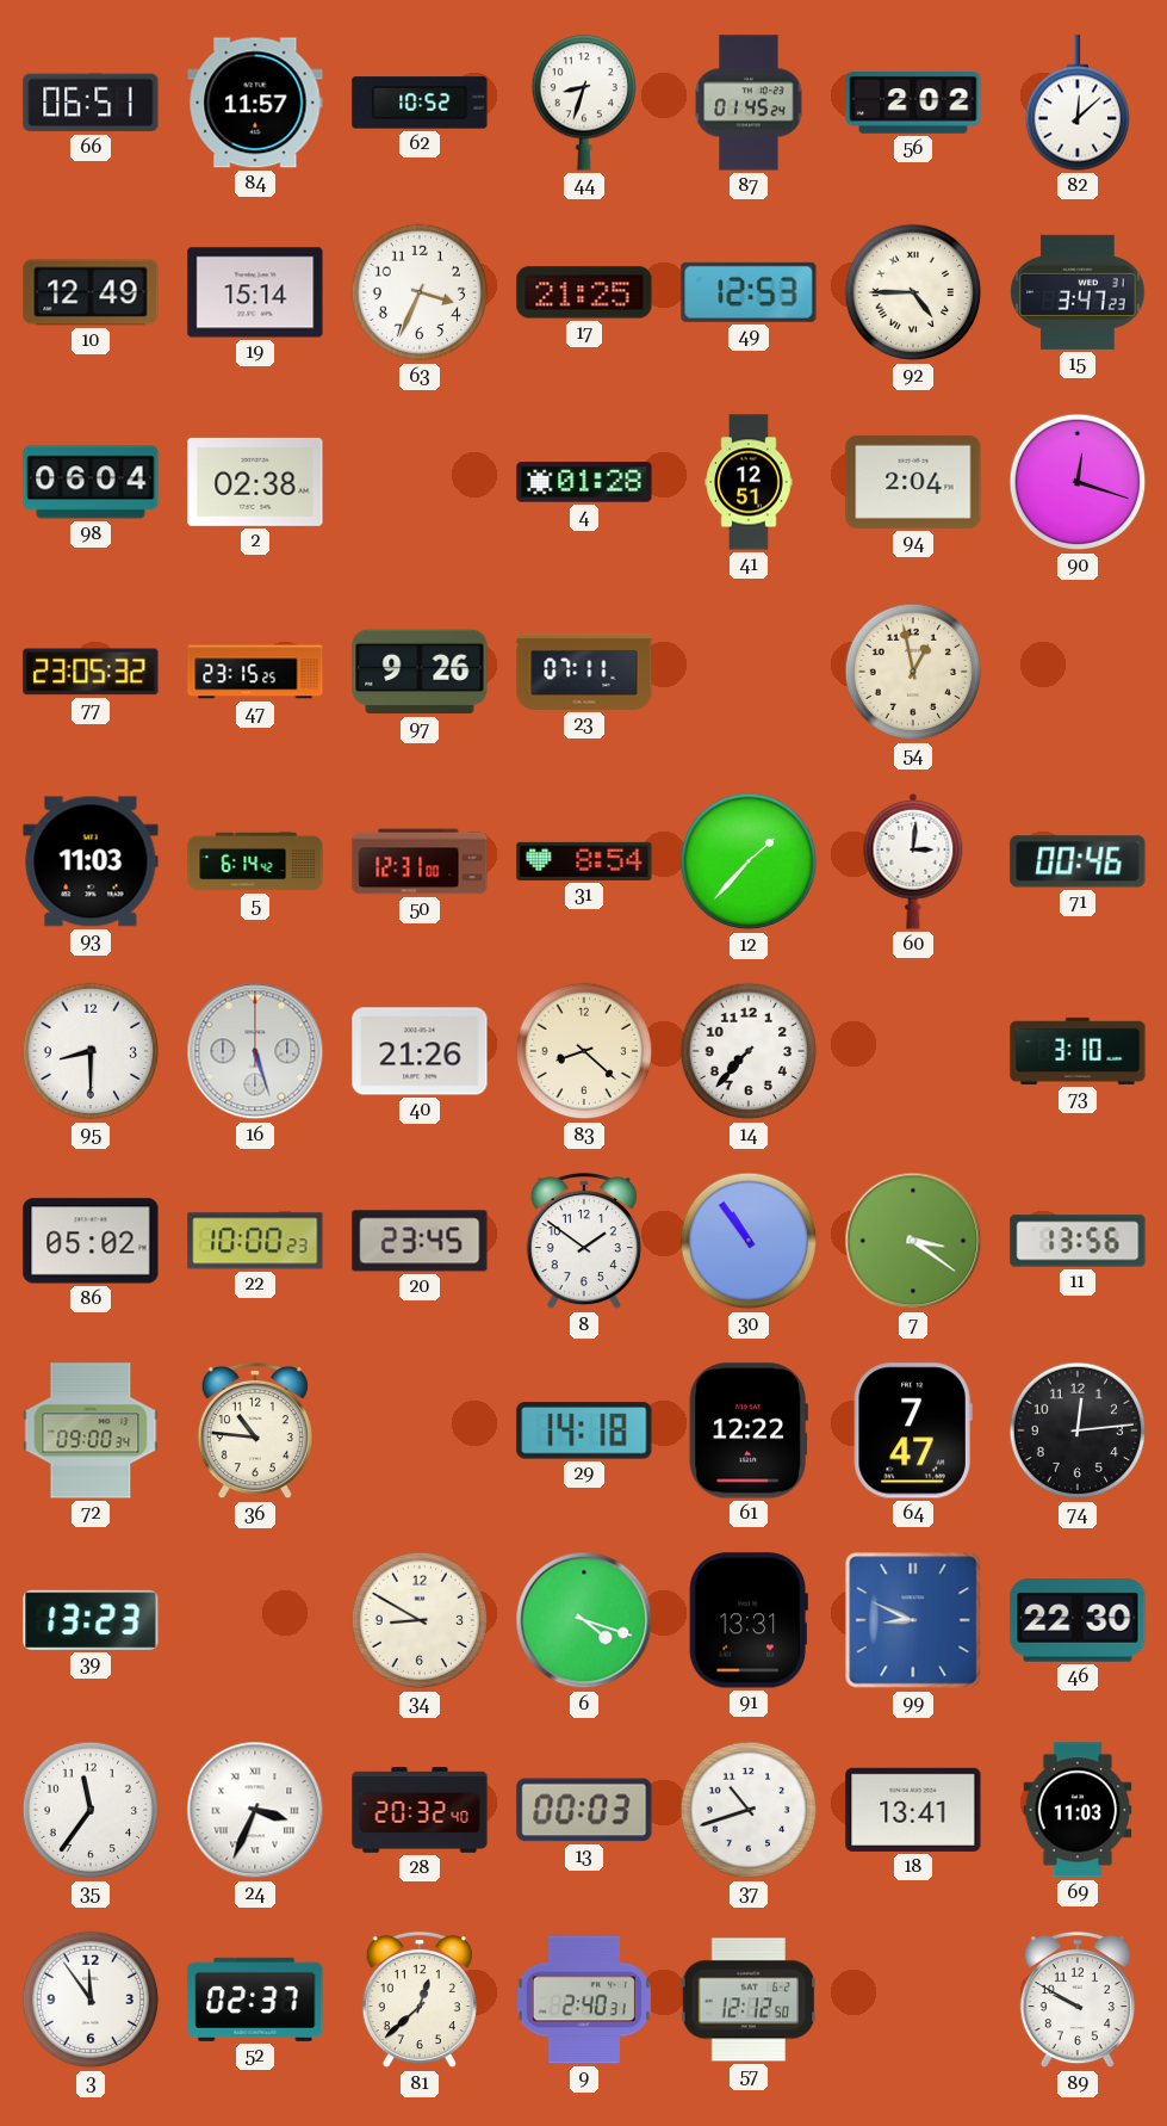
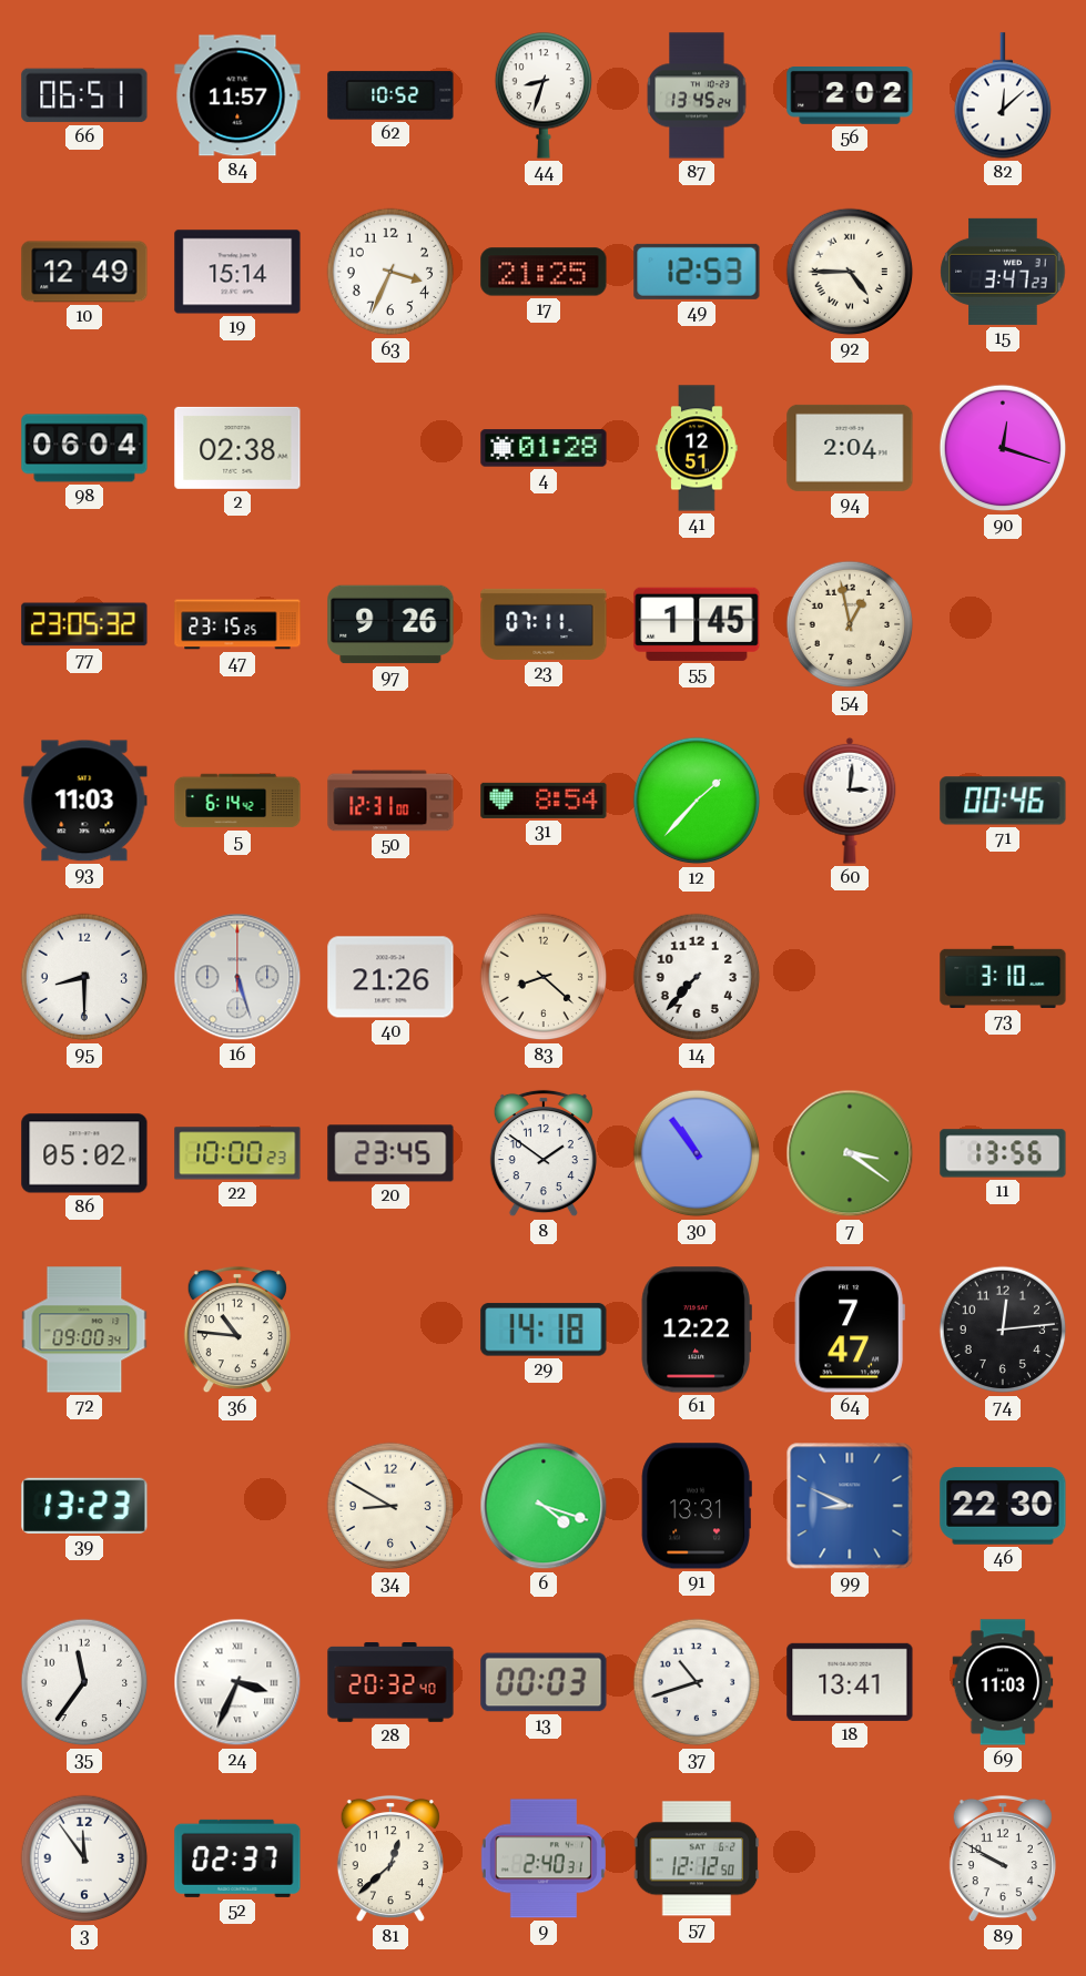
87: 01:45 -> 13:45
55: none -> 1:45
